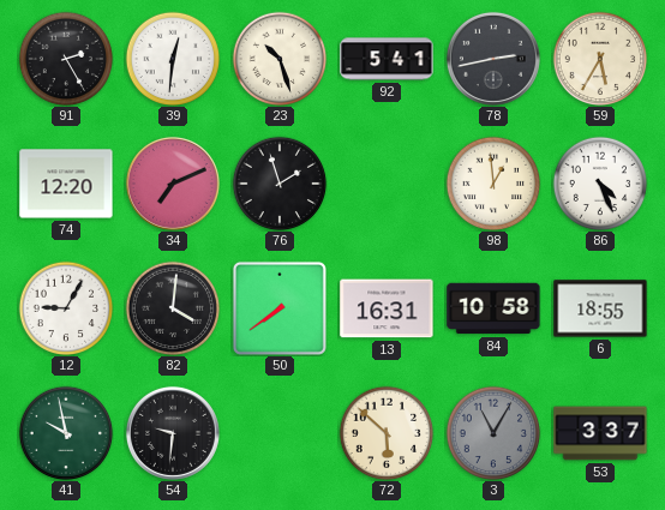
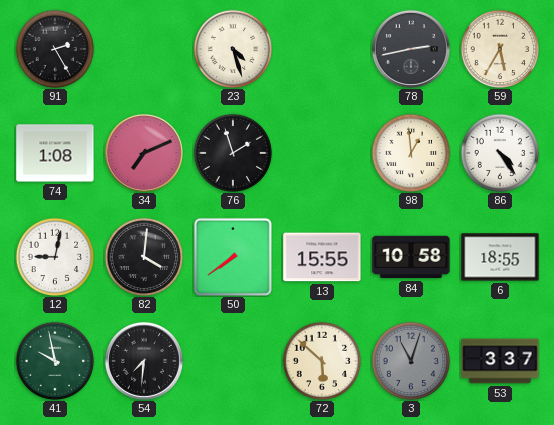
39: 12:31 -> none
23: 10:27 -> 4:27
92: 5:41 -> none
74: 12:20 -> 1:08
86: 4:26 -> 4:24
12: 9:05 -> 9:02
13: 16:31 -> 15:55
54: 9:31 -> 7:31
3: 11:05 -> 11:03
